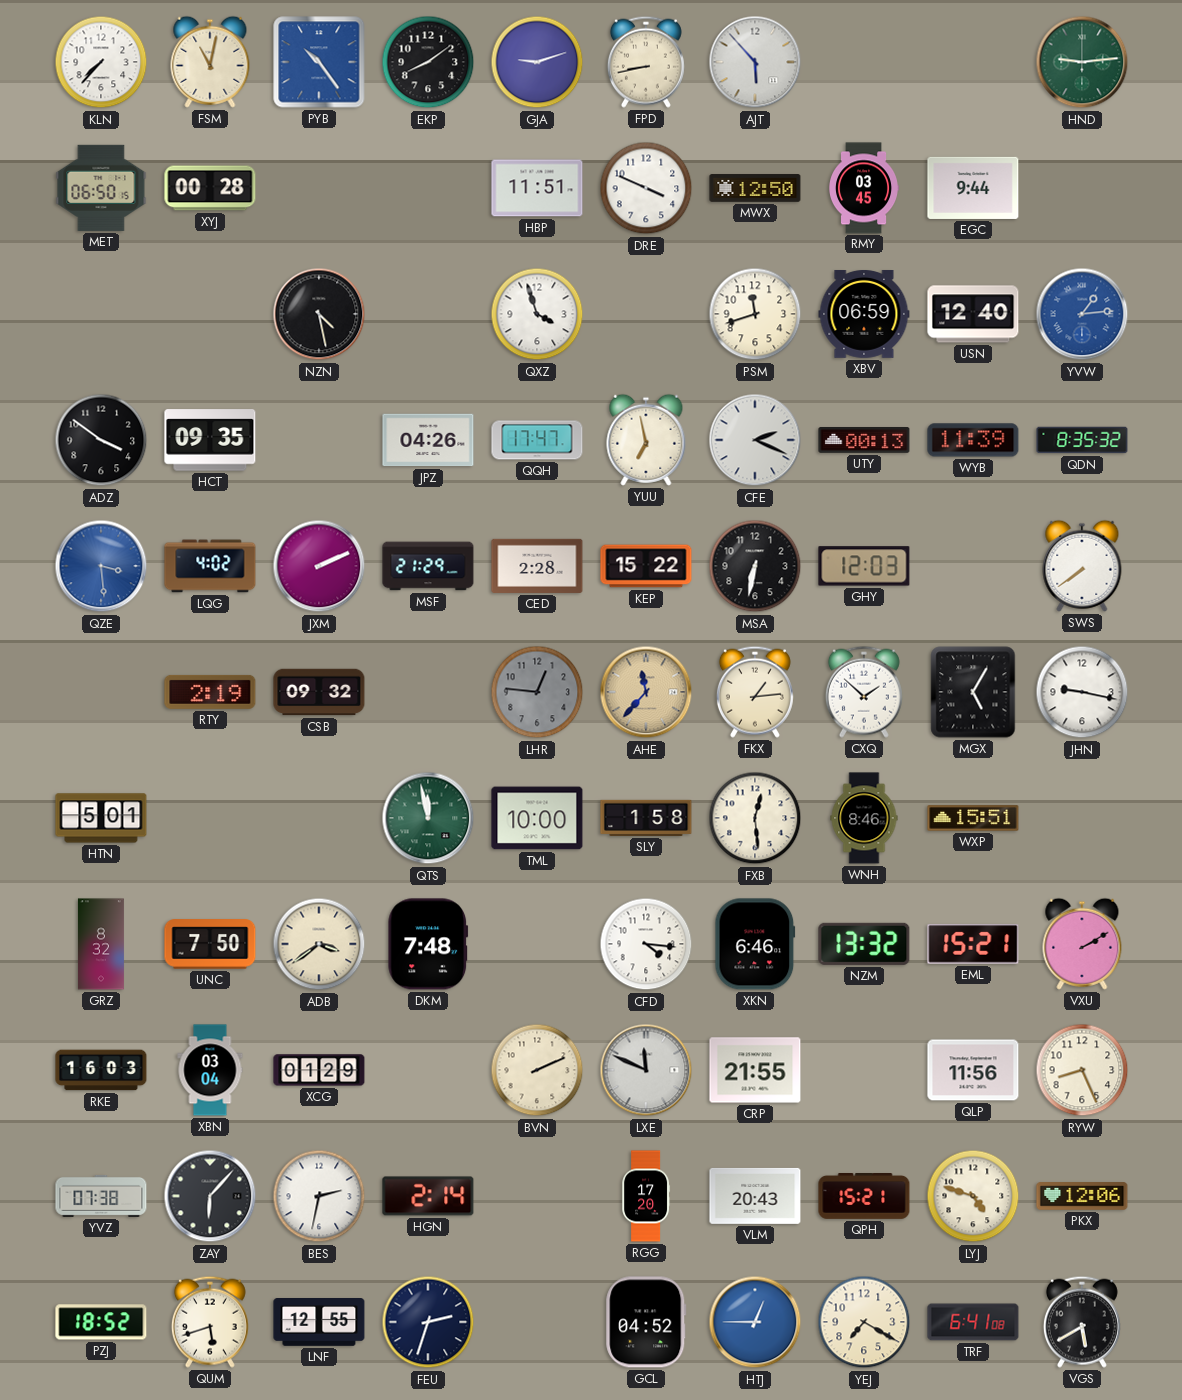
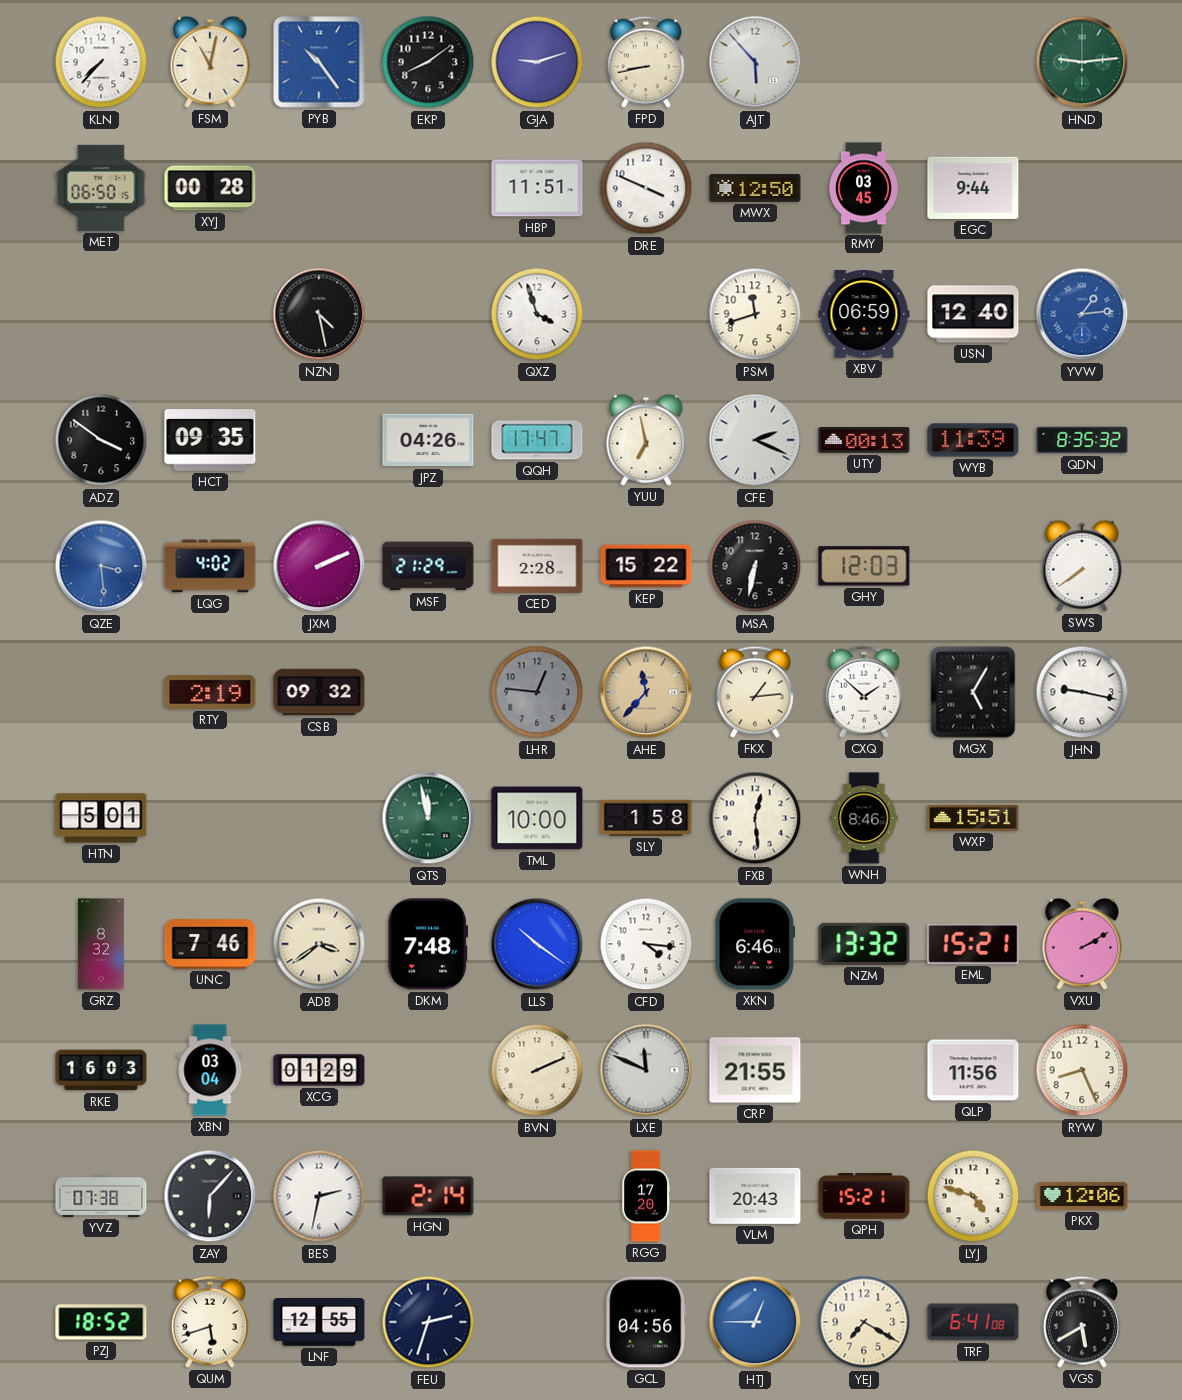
UNC: 7:50 -> 7:46
LLS: none -> 10:21
GCL: 04:52 -> 04:56
